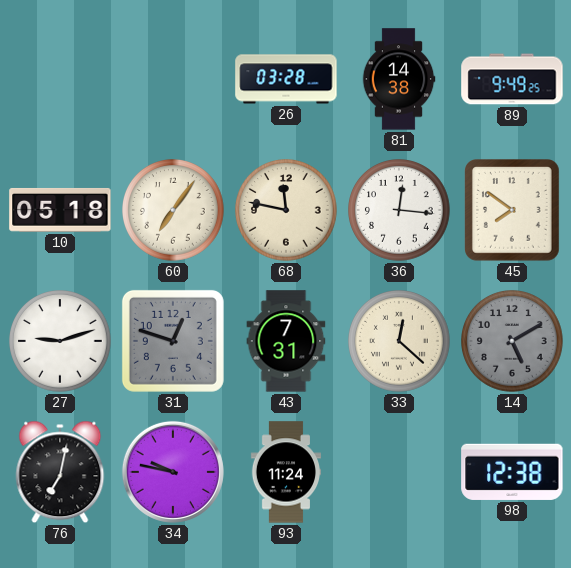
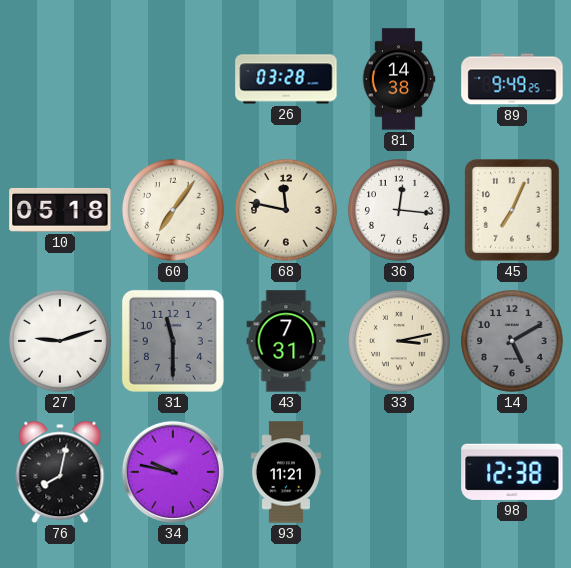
45: 7:51 -> 7:04
31: 12:48 -> 11:30
33: 12:22 -> 3:13
76: 7:02 -> 8:02
93: 11:24 -> 11:21
